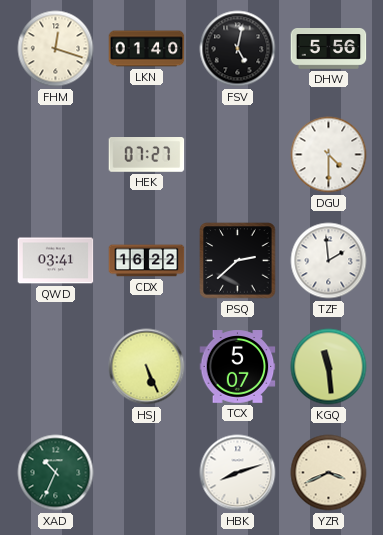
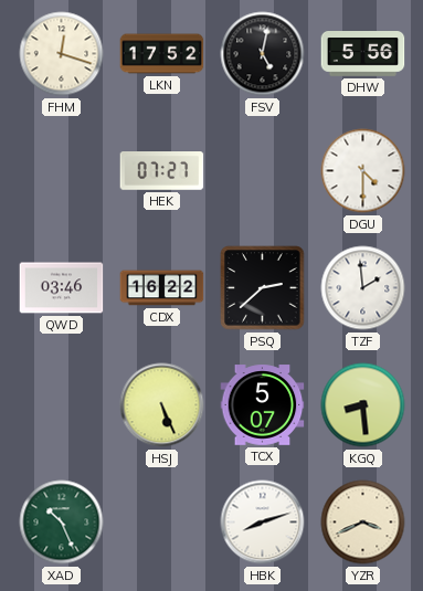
LKN: 01:40 -> 17:52
QWD: 03:41 -> 03:46
KGQ: 11:29 -> 8:29
XAD: 10:34 -> 10:26
